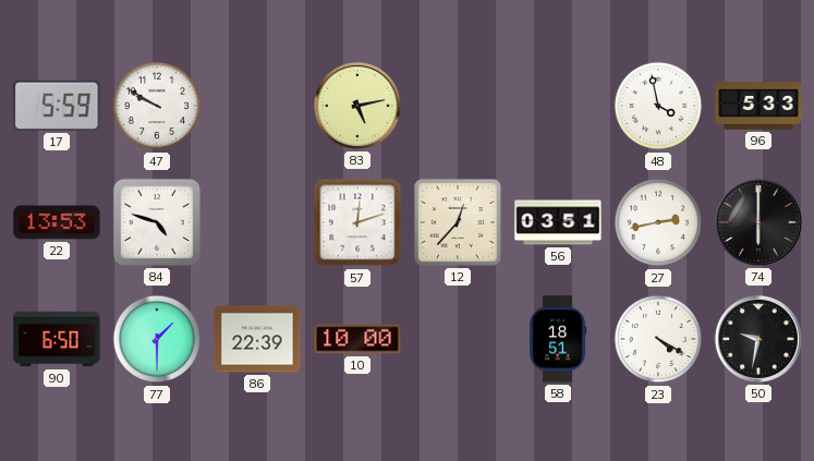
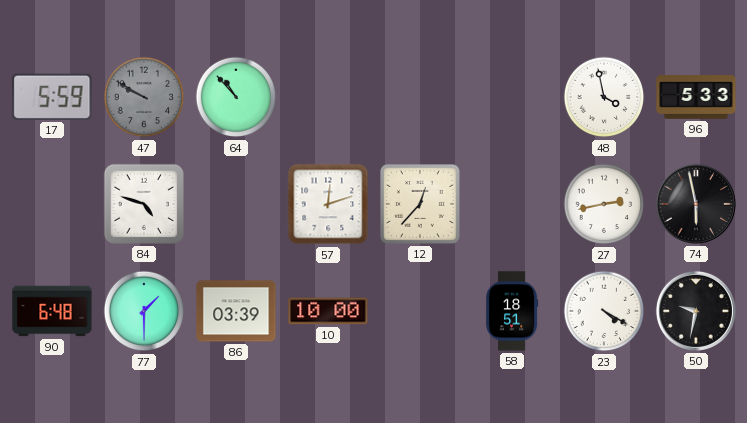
47 dial: white -> grey
64: none -> 10:53
83: 5:13 -> none
22: 13:53 -> none
56: 03:51 -> none
74: 6:00 -> 5:58
90: 6:50 -> 6:48
86: 22:39 -> 03:39
